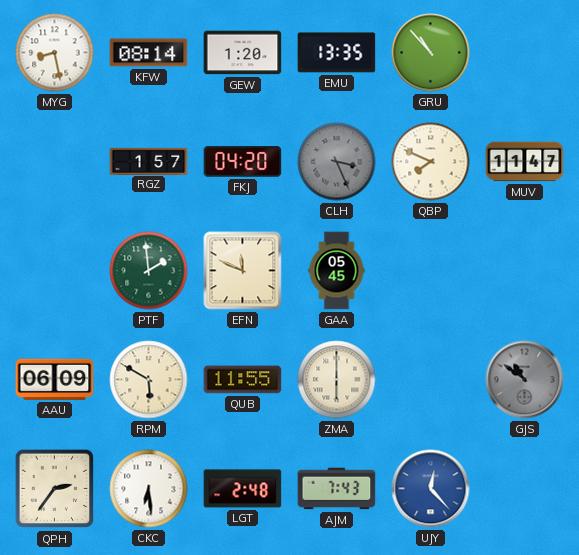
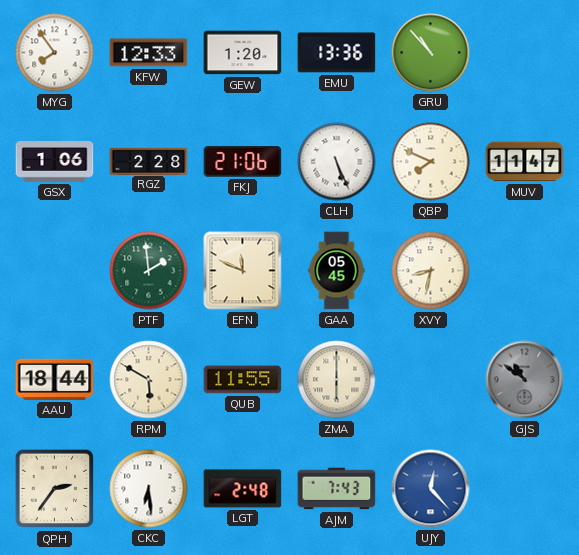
MYG: 8:28 -> 7:54
KFW: 08:14 -> 12:33
EMU: 13:35 -> 13:36
GSX: none -> 1:06
RGZ: 1:57 -> 2:28
FKJ: 04:20 -> 21:06
CLH: 3:26 -> 5:26
CLH dial: grey -> white
XVY: none -> 8:32
AAU: 06:09 -> 18:44
